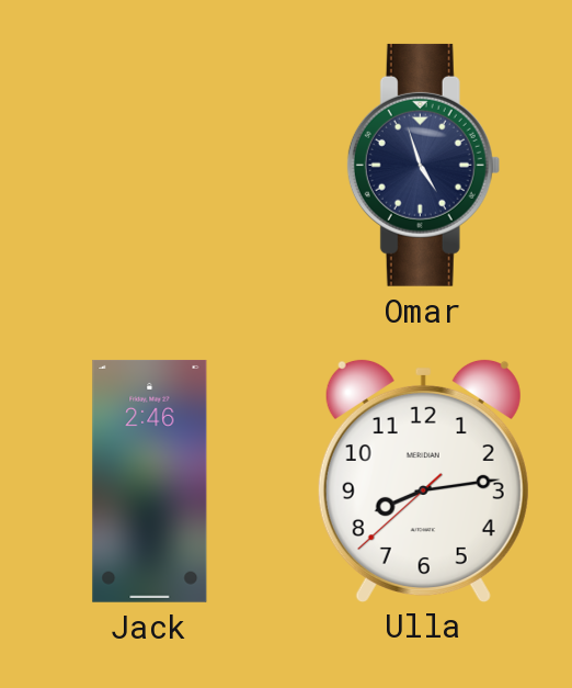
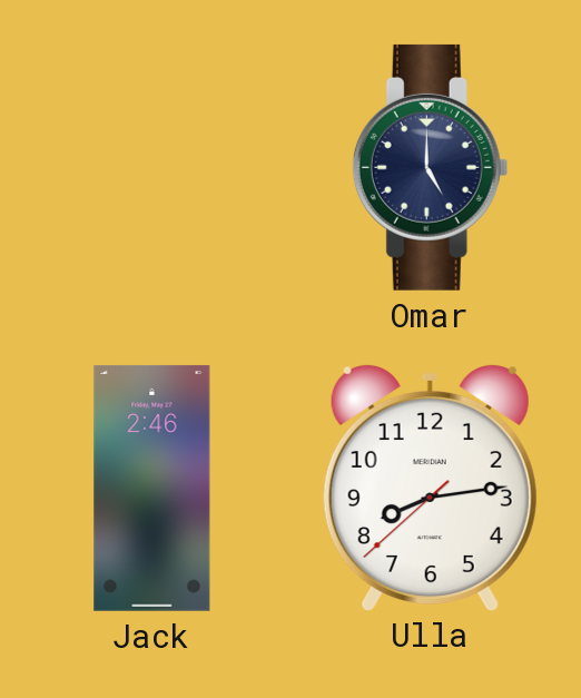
Omar: 4:57 -> 5:00
